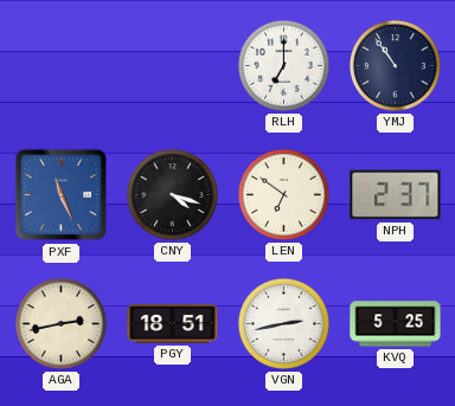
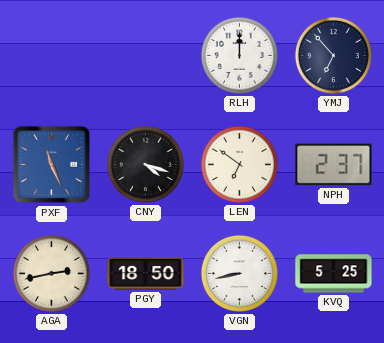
RLH: 7:00 -> 12:00
YMJ: 10:54 -> 6:53
PGY: 18:51 -> 18:50
VGN: 2:43 -> 8:43
